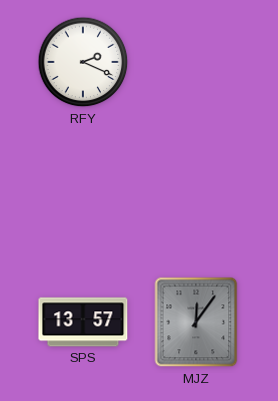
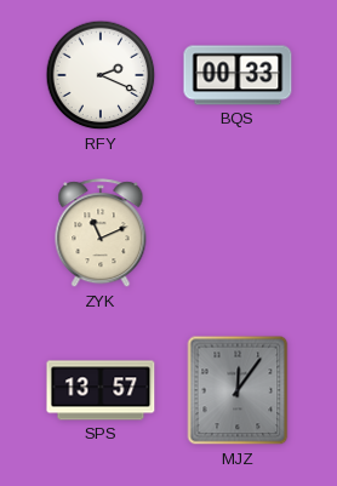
BQS: none -> 00:33
ZYK: none -> 11:11
